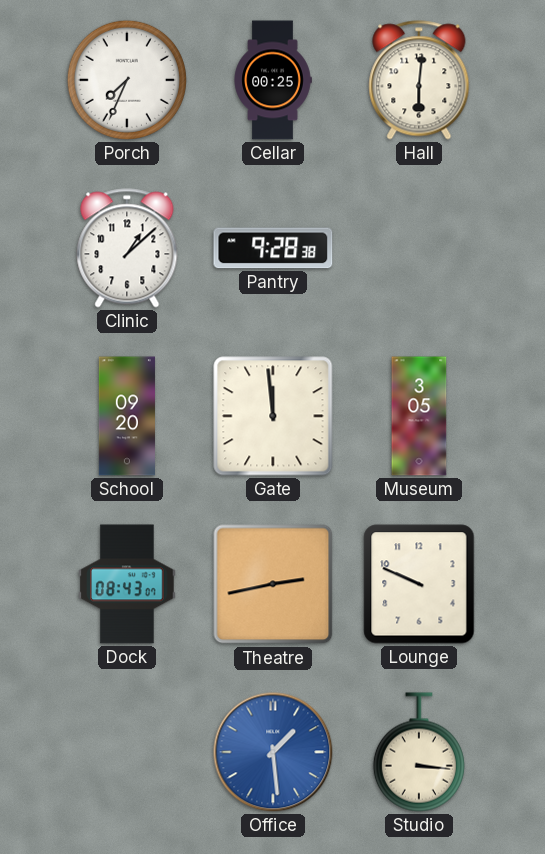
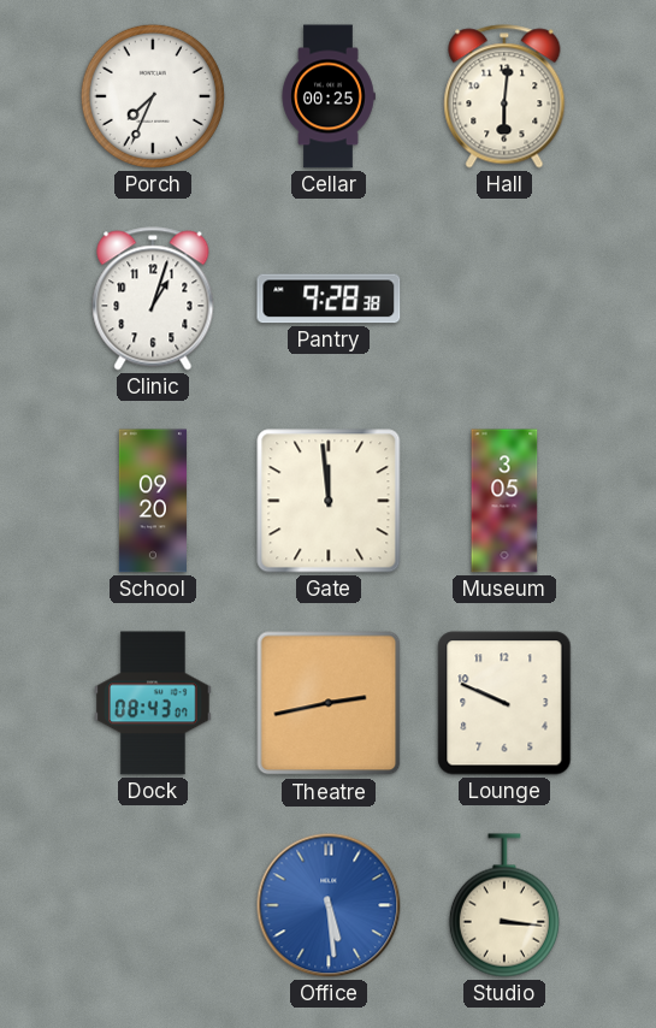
Clinic: 1:08 -> 1:03
Office: 1:29 -> 5:29
